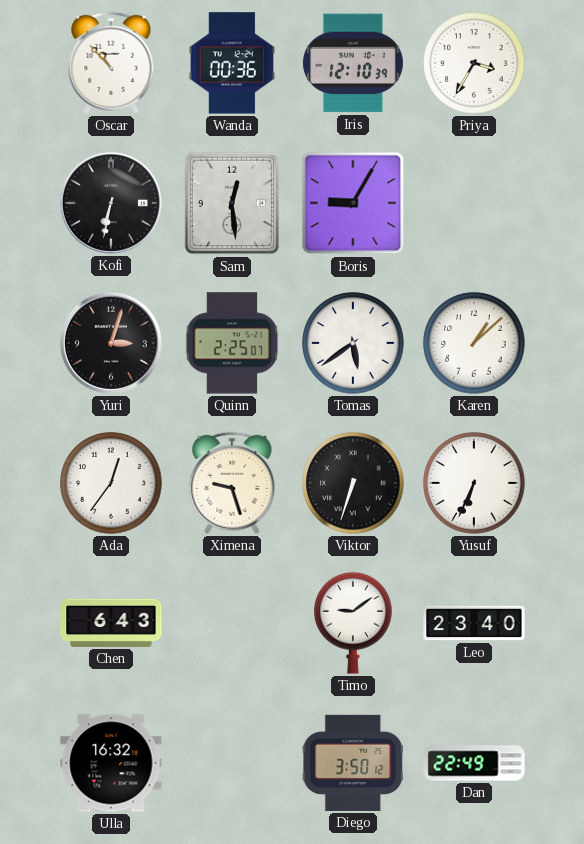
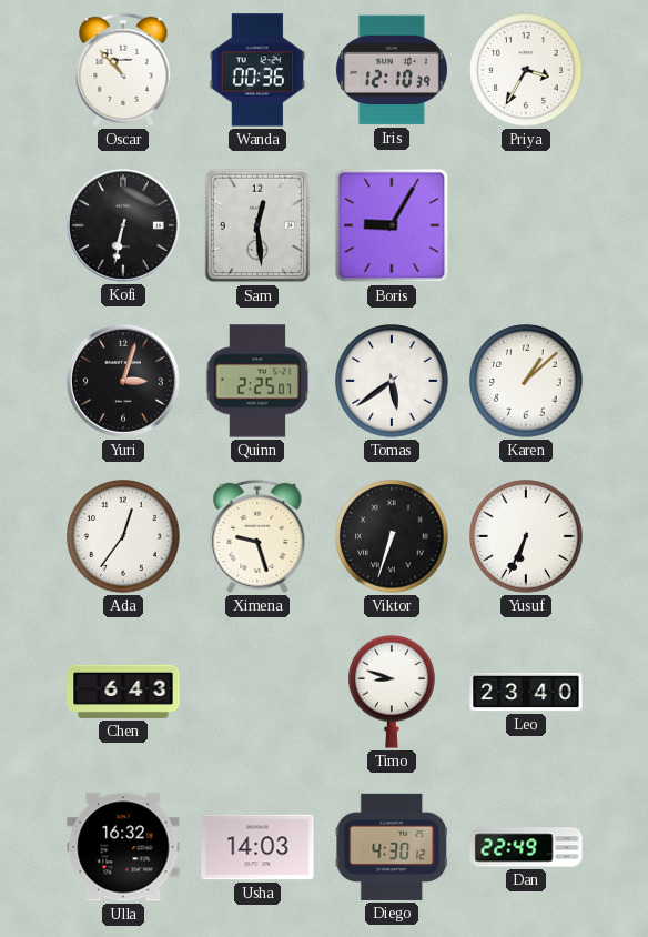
Timo: 9:09 -> 8:48
Usha: none -> 14:03
Diego: 3:50 -> 4:30
